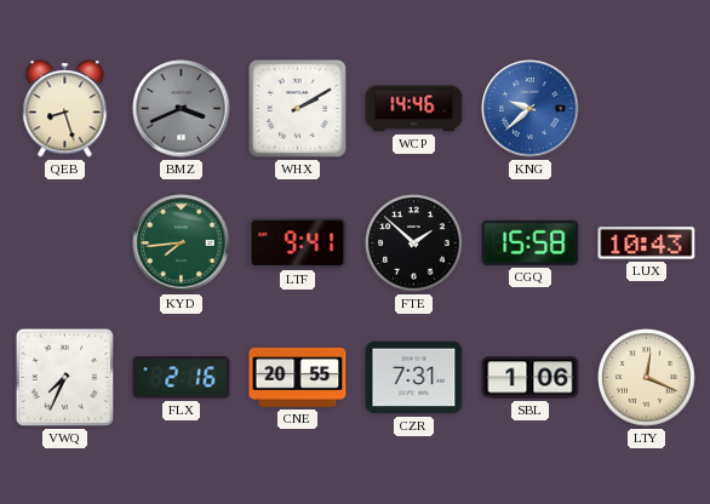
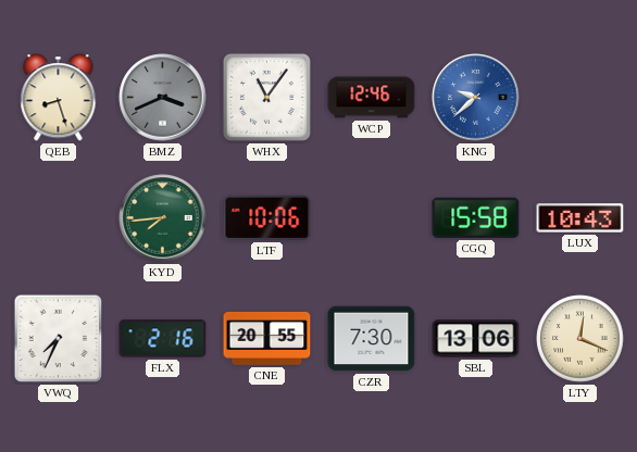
WHX: 2:10 -> 11:06
WCP: 14:46 -> 12:46
LTF: 9:41 -> 10:06
FTE: 1:52 -> none
CZR: 7:31 -> 7:30
SBL: 1:06 -> 13:06
